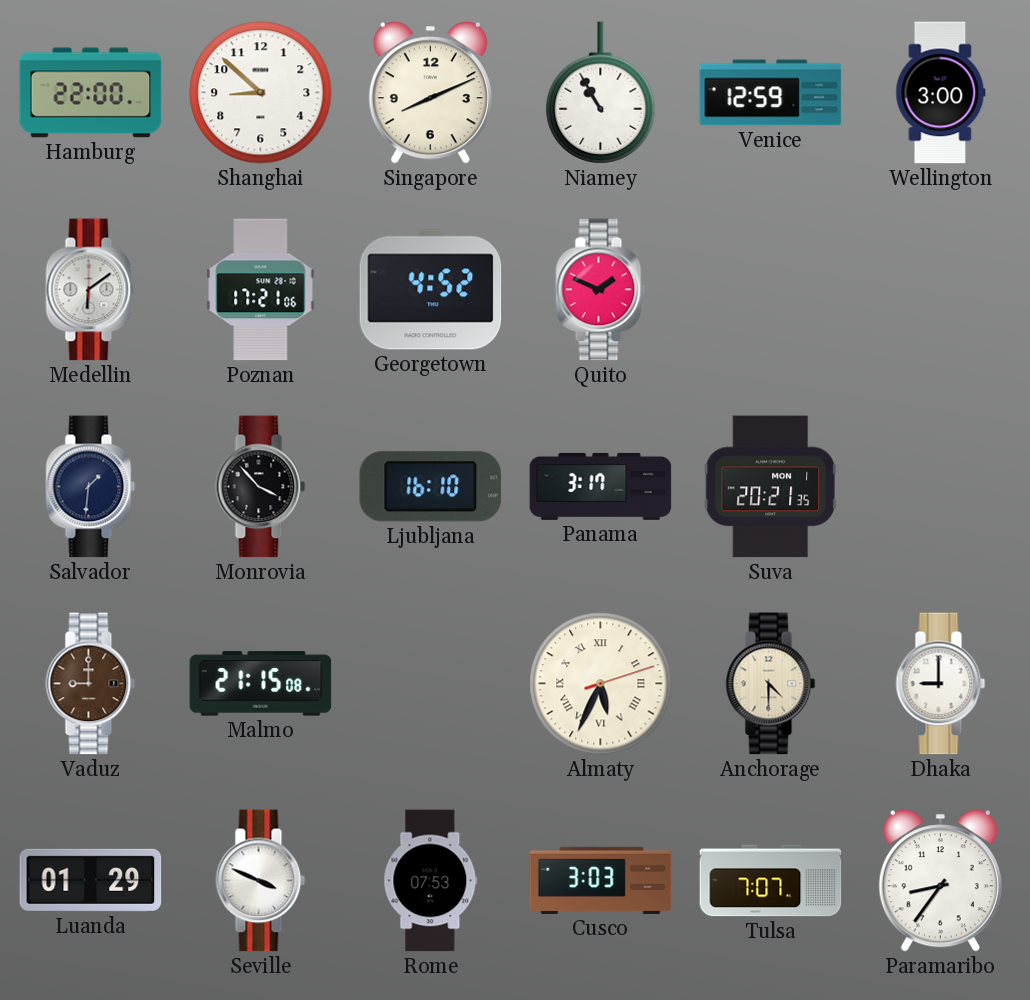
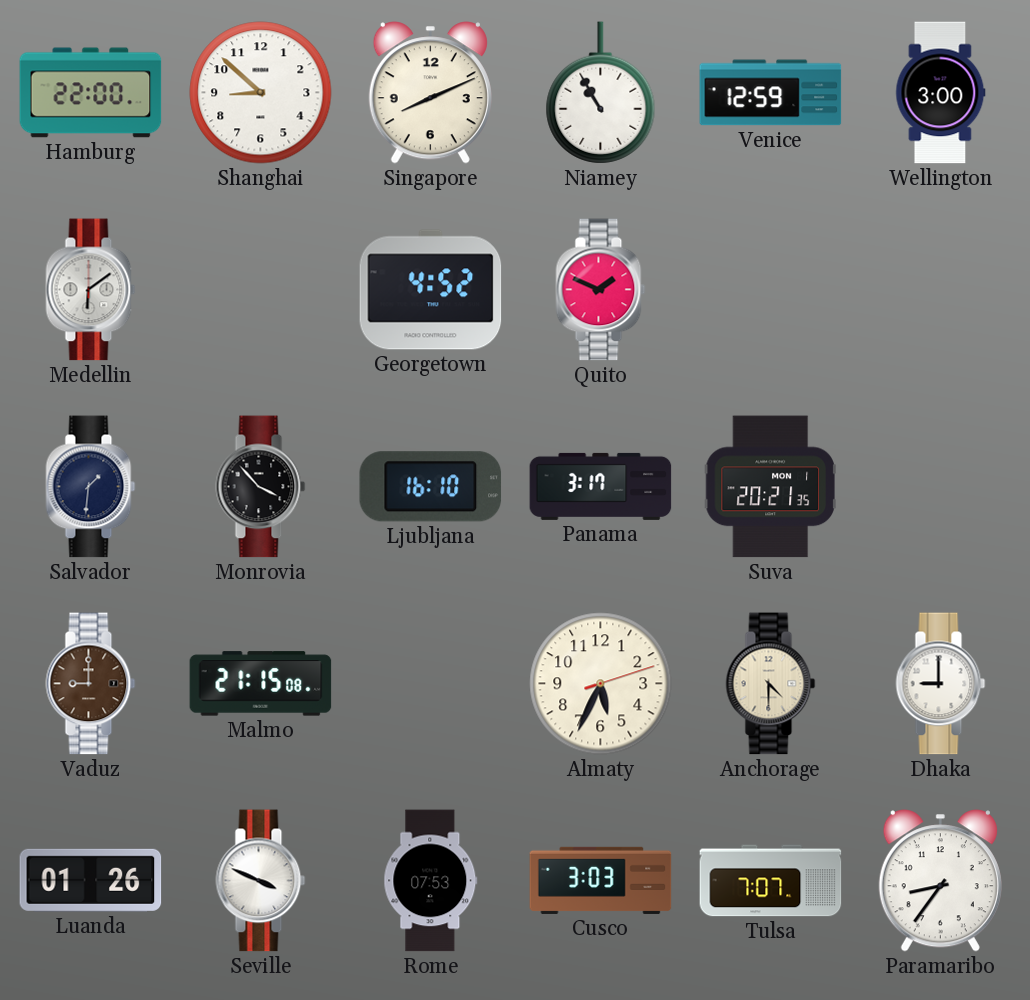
Poznan: 17:21 -> none
Almaty numerals: Roman -> Arabic
Luanda: 01:29 -> 01:26
